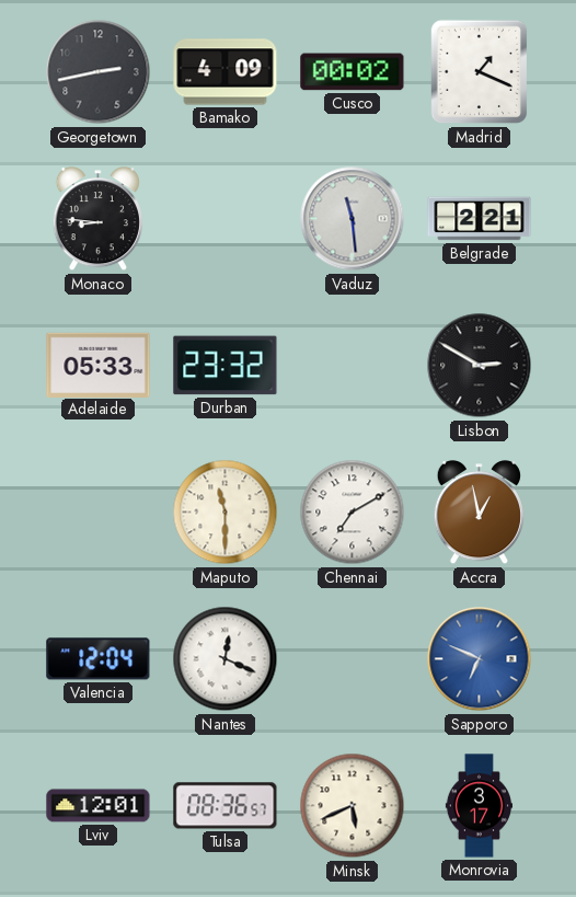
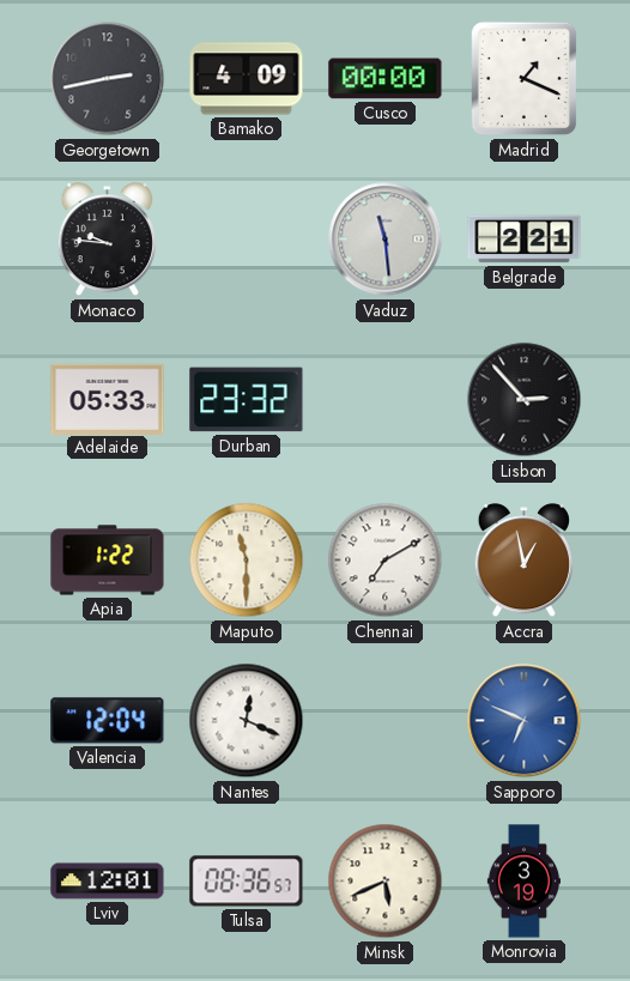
Cusco: 00:02 -> 00:00
Monaco: 8:46 -> 9:46
Lisbon: 2:50 -> 2:53
Apia: none -> 1:22
Monrovia: 3:17 -> 3:19
